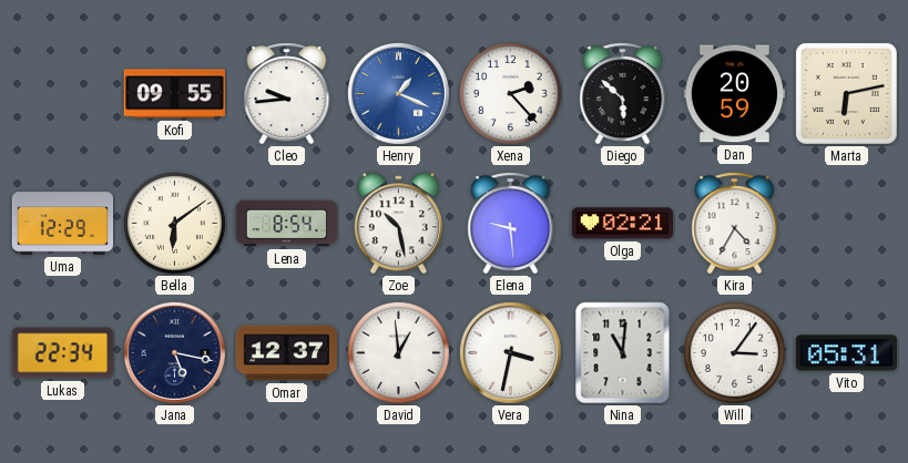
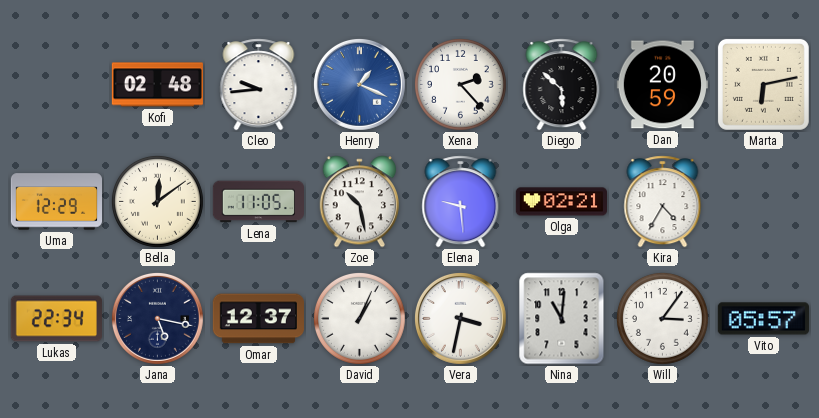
Kofi: 09:55 -> 02:48
Bella: 6:09 -> 12:09
Lena: 8:54 -> 11:05
David: 12:59 -> 1:04
Vito: 05:31 -> 05:57
